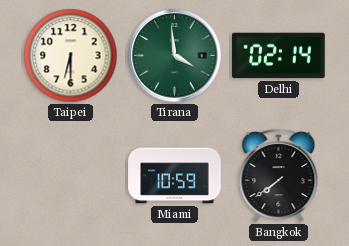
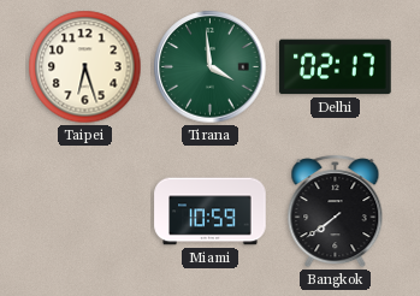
Taipei: 6:30 -> 6:27
Delhi: 02:14 -> 02:17
